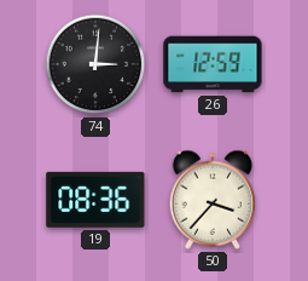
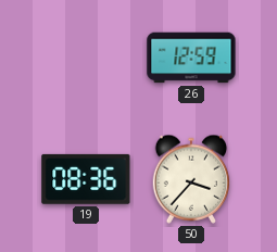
74: 3:01 -> none
